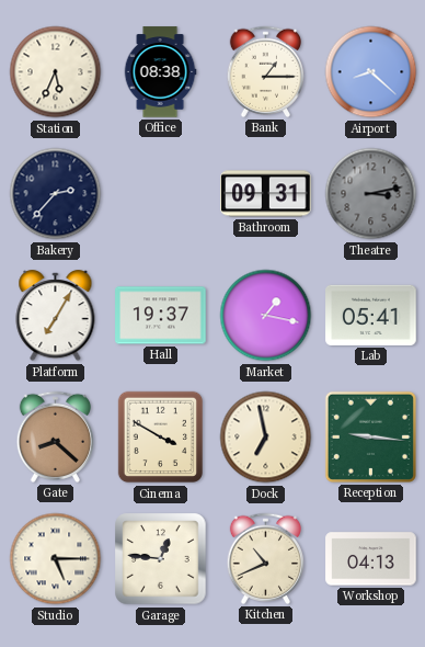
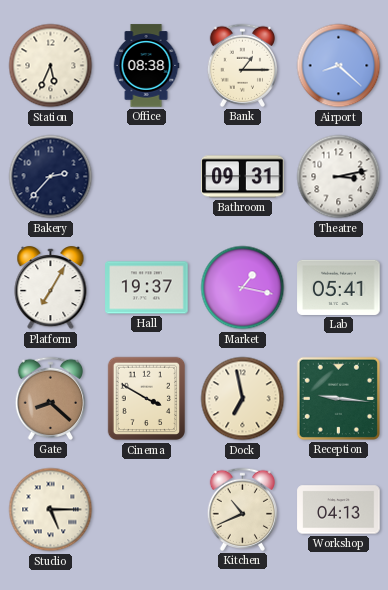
Theatre dial: grey -> white
Garage: 12:46 -> none
